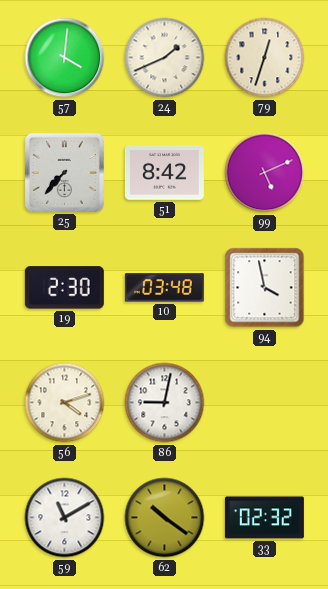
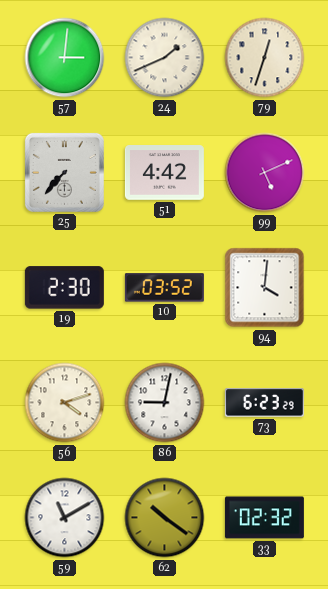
57: 4:01 -> 3:01
51: 8:42 -> 4:42
10: 03:48 -> 03:52
94: 3:58 -> 4:01
73: none -> 6:23
